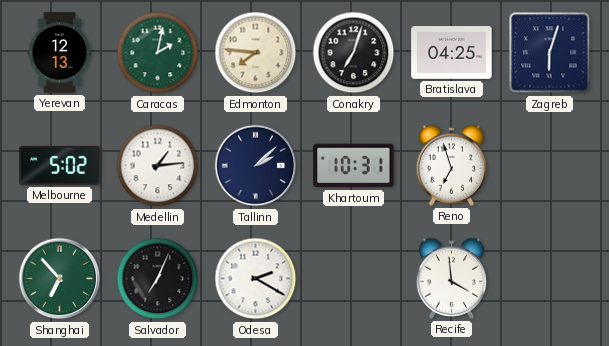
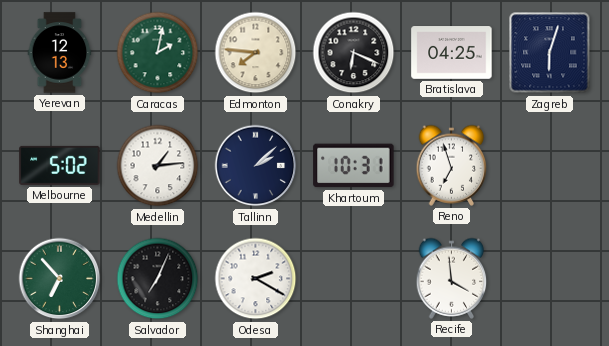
Conakry: 7:03 -> 6:19
